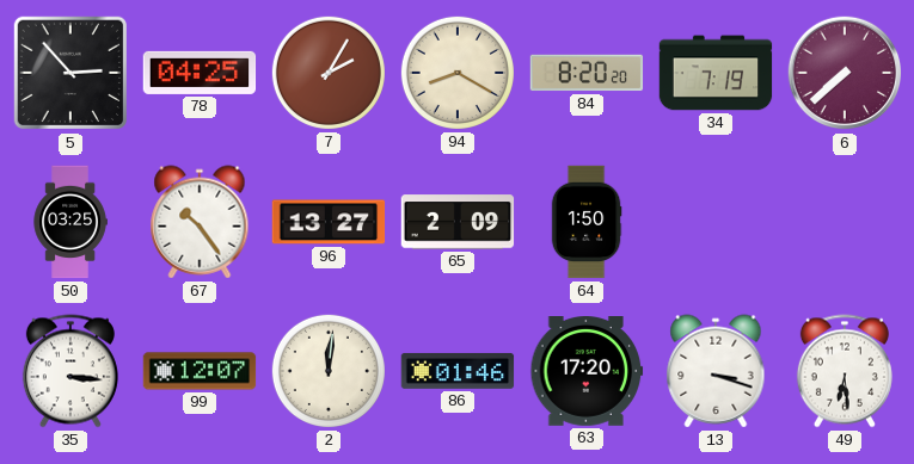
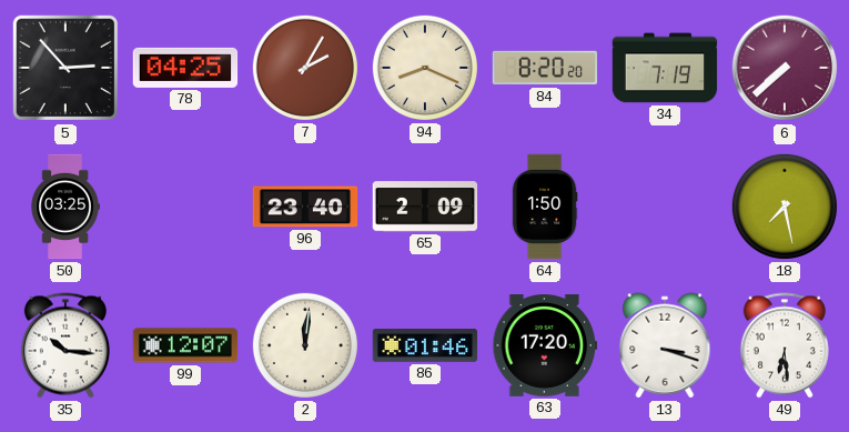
94: 8:20 -> 8:19
67: 10:24 -> none
96: 13:27 -> 23:40
18: none -> 7:28
35: 3:16 -> 10:16
